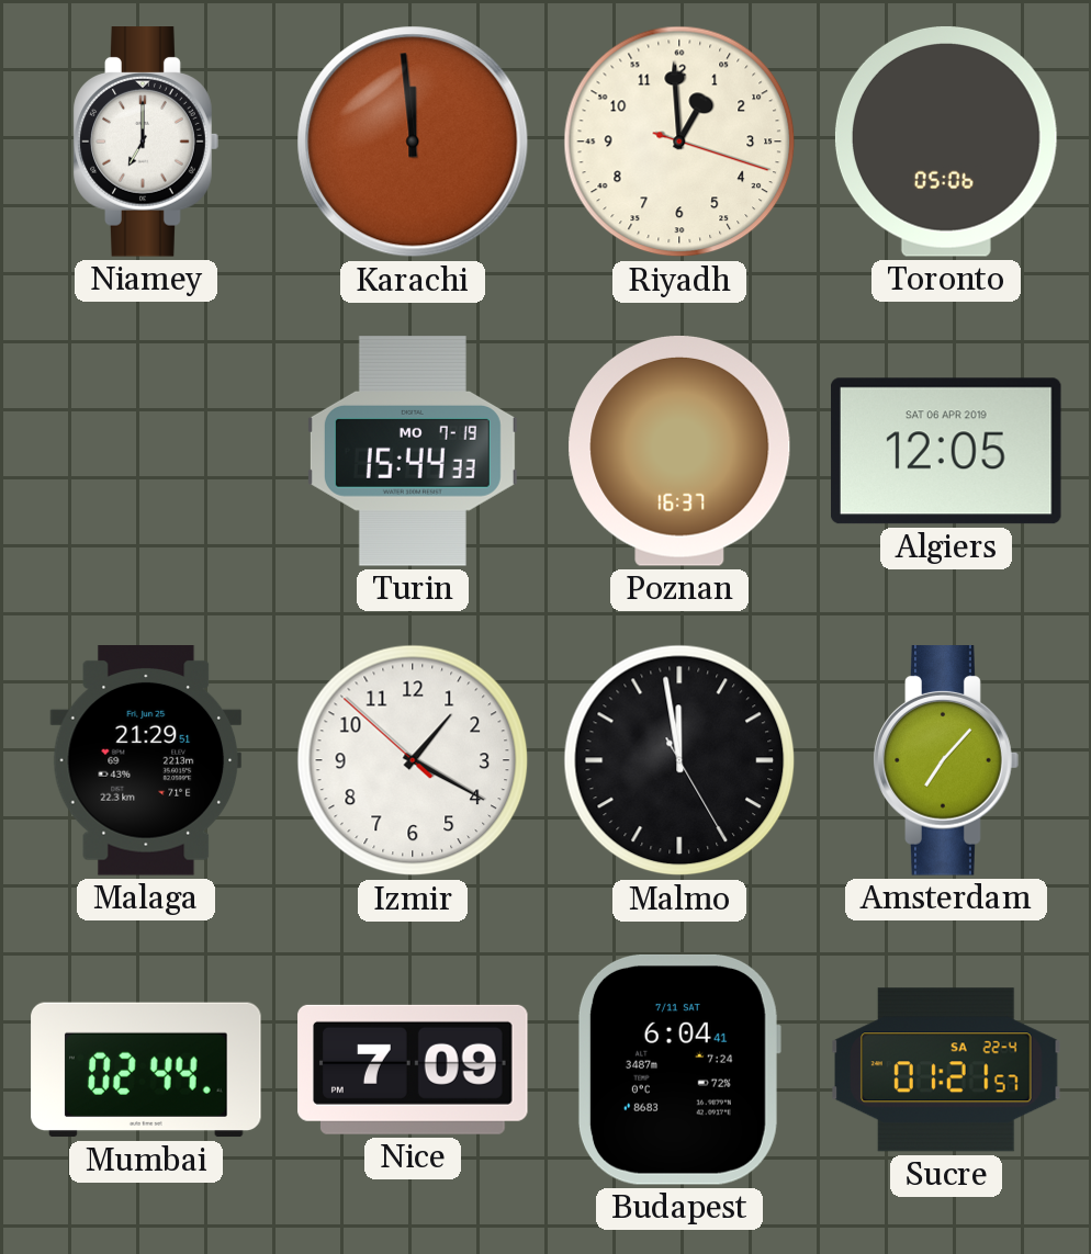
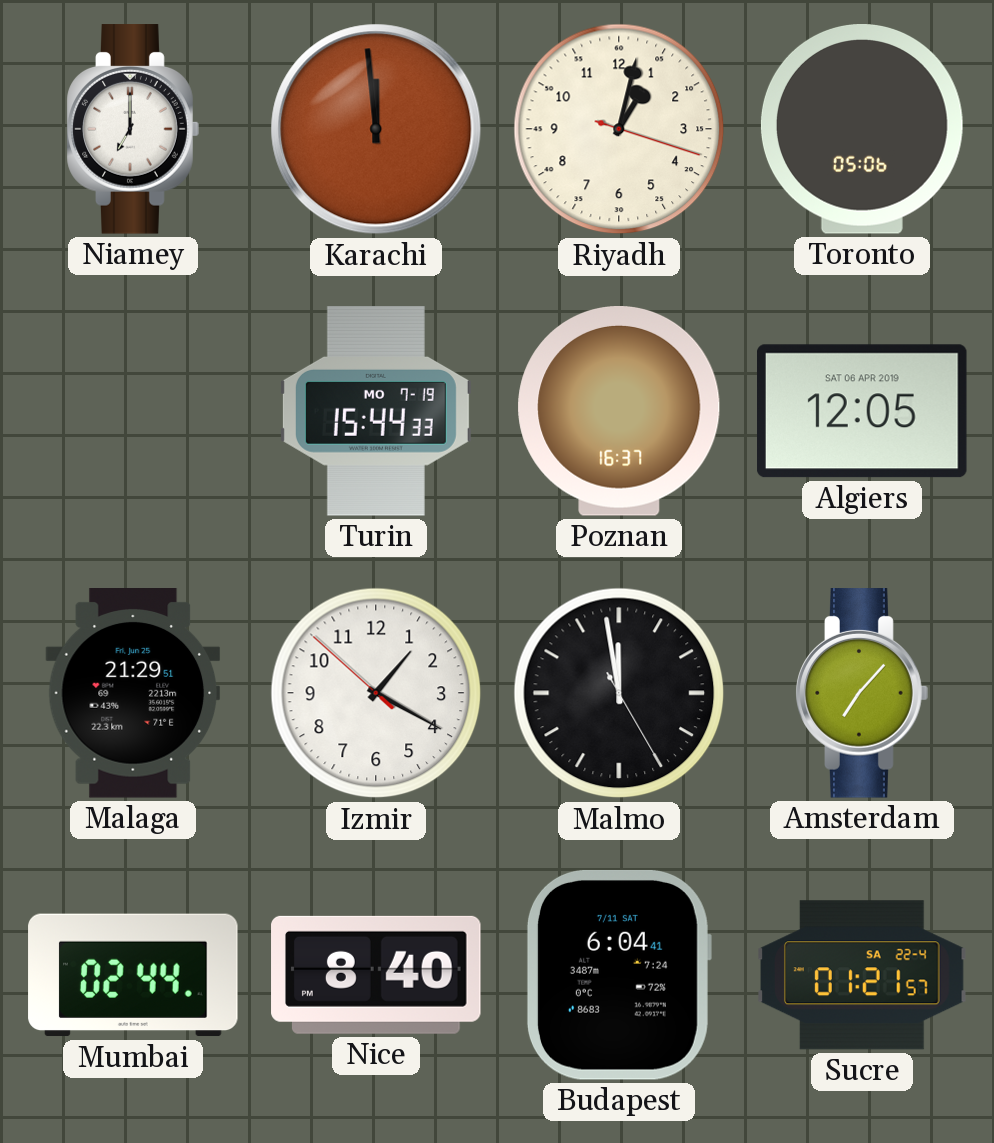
Riyadh: 12:59 -> 1:02
Nice: 7:09 -> 8:40
